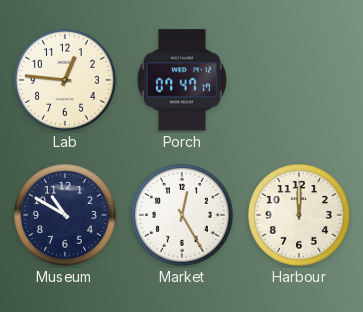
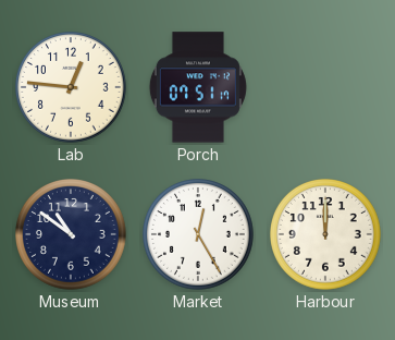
Porch: 07:47 -> 07:51
Museum: 10:50 -> 10:51
